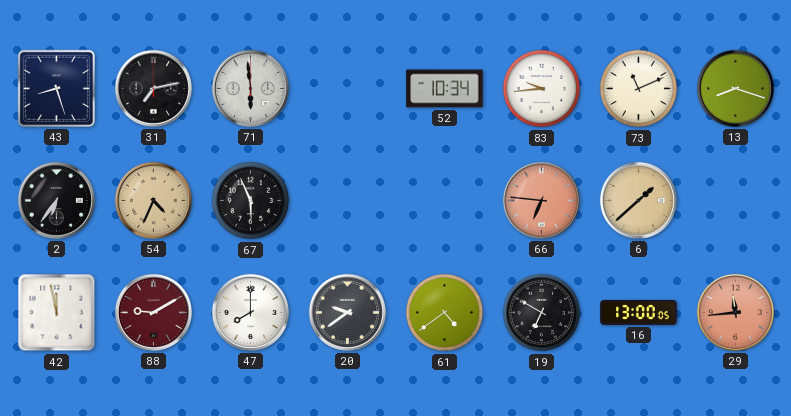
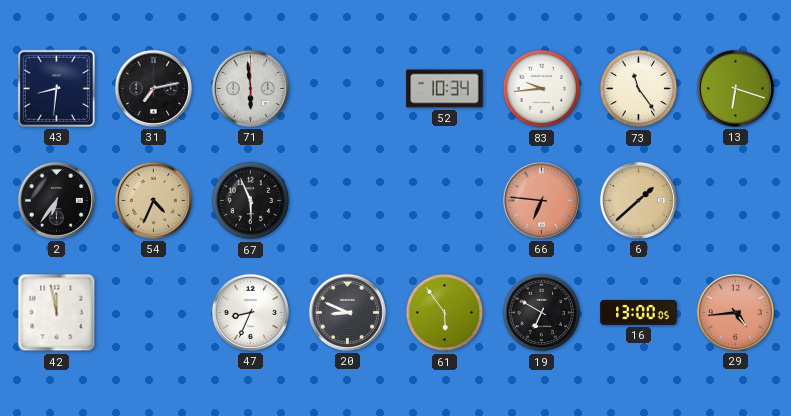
43: 8:27 -> 8:31
73: 11:11 -> 11:24
13: 8:18 -> 6:18
88: 9:10 -> none
47: 8:00 -> 8:34
20: 9:39 -> 8:49
61: 4:39 -> 5:54
29: 11:44 -> 4:44
